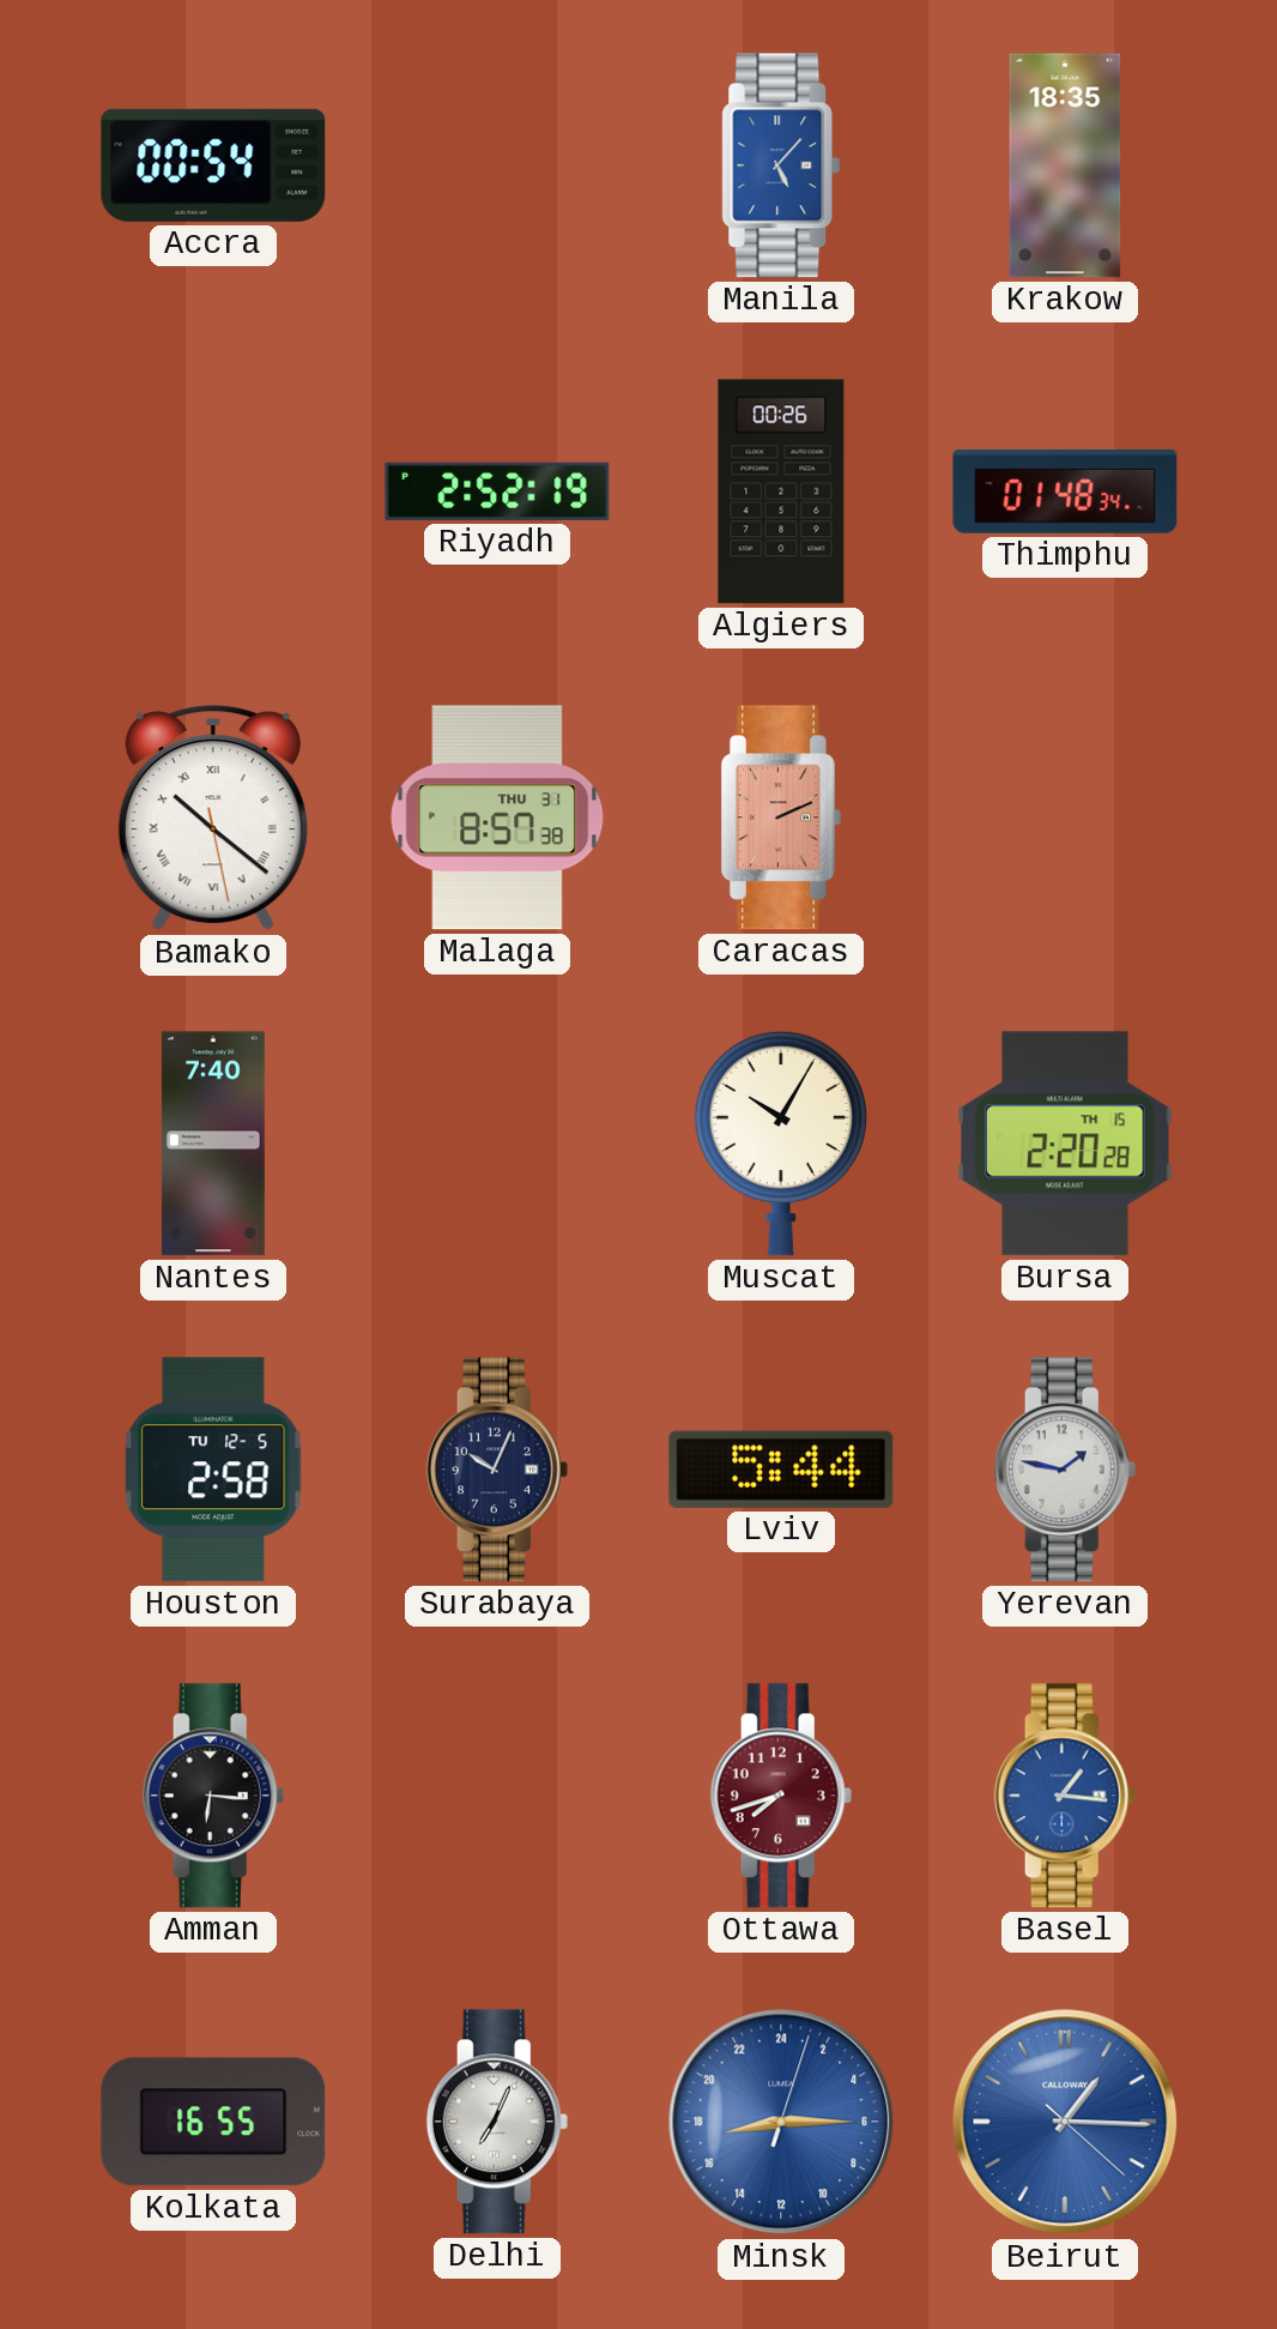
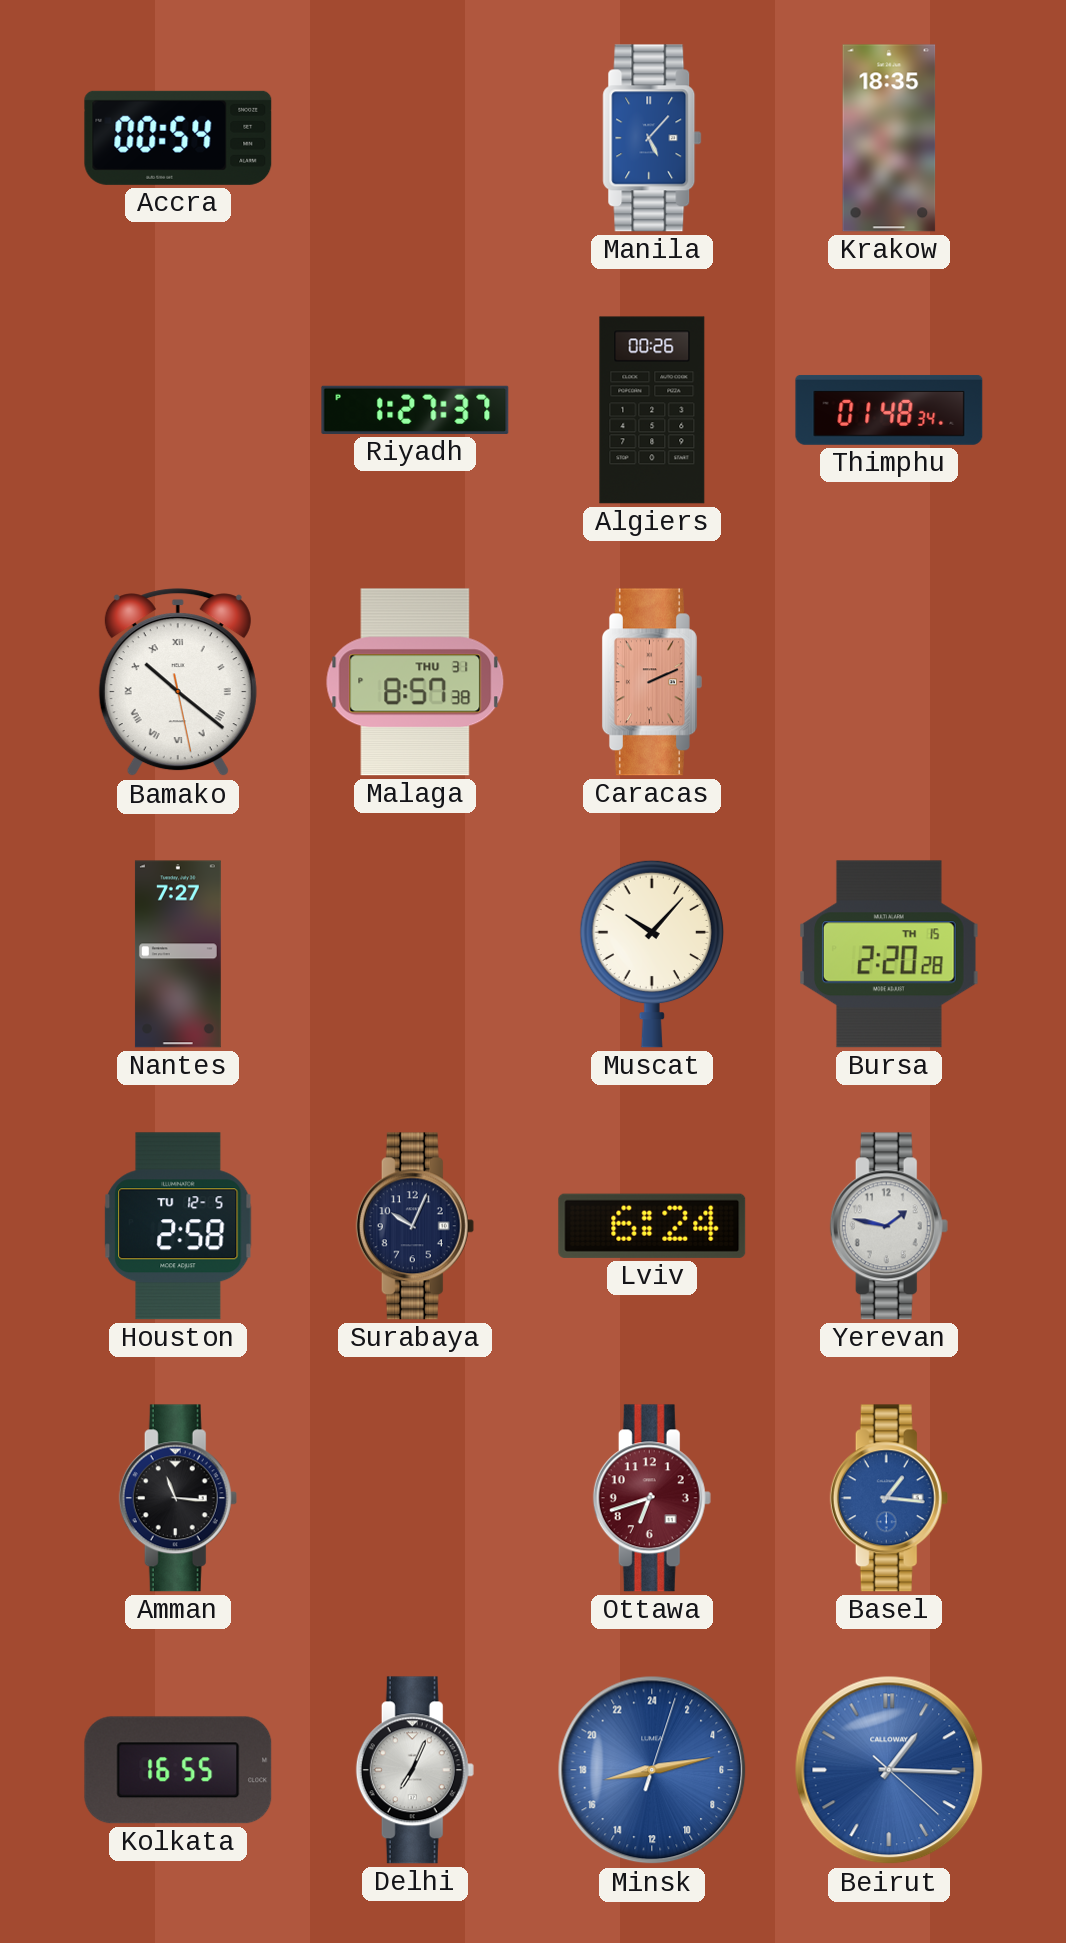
Riyadh: 2:52 -> 1:27
Nantes: 7:40 -> 7:27
Muscat: 10:05 -> 10:07
Lviv: 5:44 -> 6:24
Amman: 6:16 -> 11:16
Ottawa: 7:42 -> 6:42
Minsk: 17:15 -> 17:13
